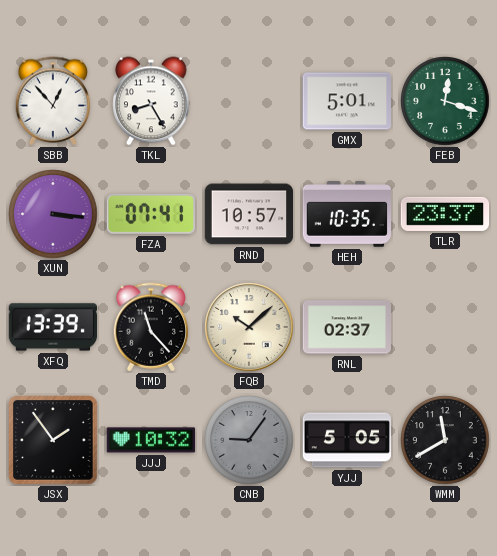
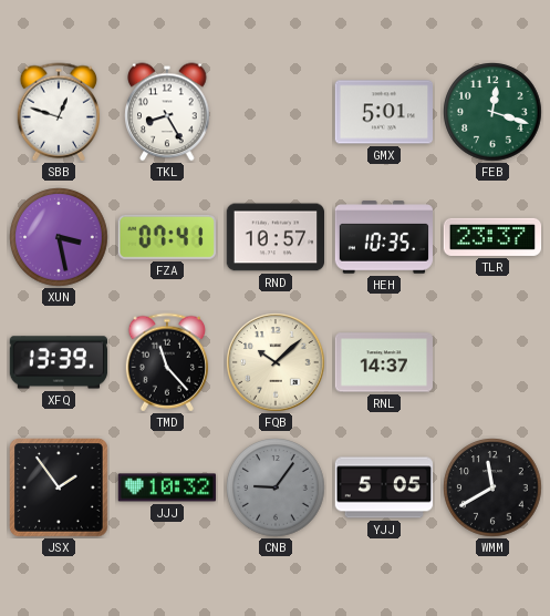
SBB: 12:53 -> 12:48
XUN: 3:16 -> 3:28
RNL: 02:37 -> 14:37
